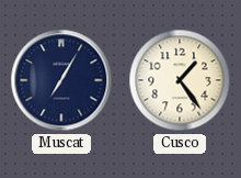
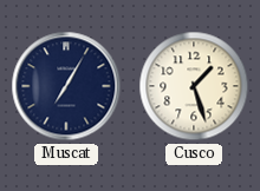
Cusco: 1:24 -> 1:27
